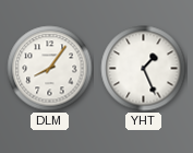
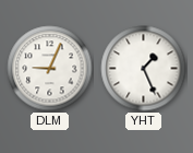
DLM: 8:06 -> 9:04
